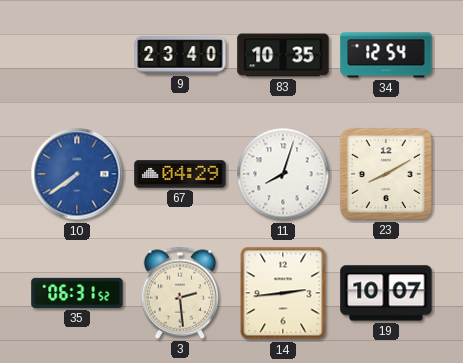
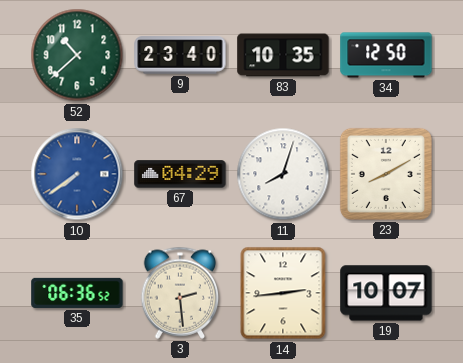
52: none -> 10:38
34: 12:54 -> 12:50
35: 06:31 -> 06:36
